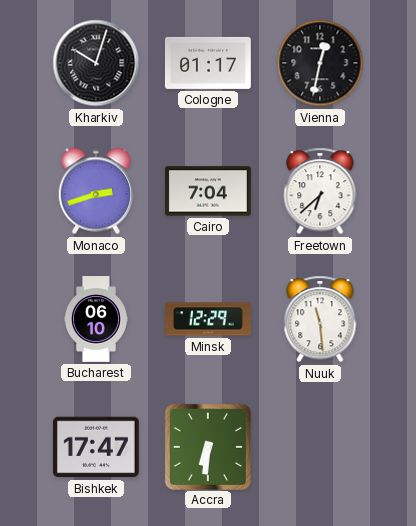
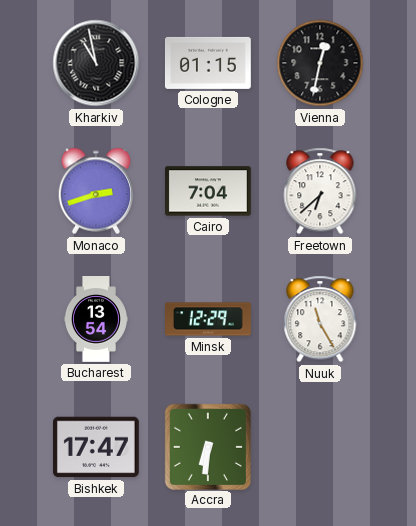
Kharkiv: 10:03 -> 10:58
Cologne: 01:17 -> 01:15
Bucharest: 06:10 -> 13:54
Nuuk: 11:29 -> 11:25
